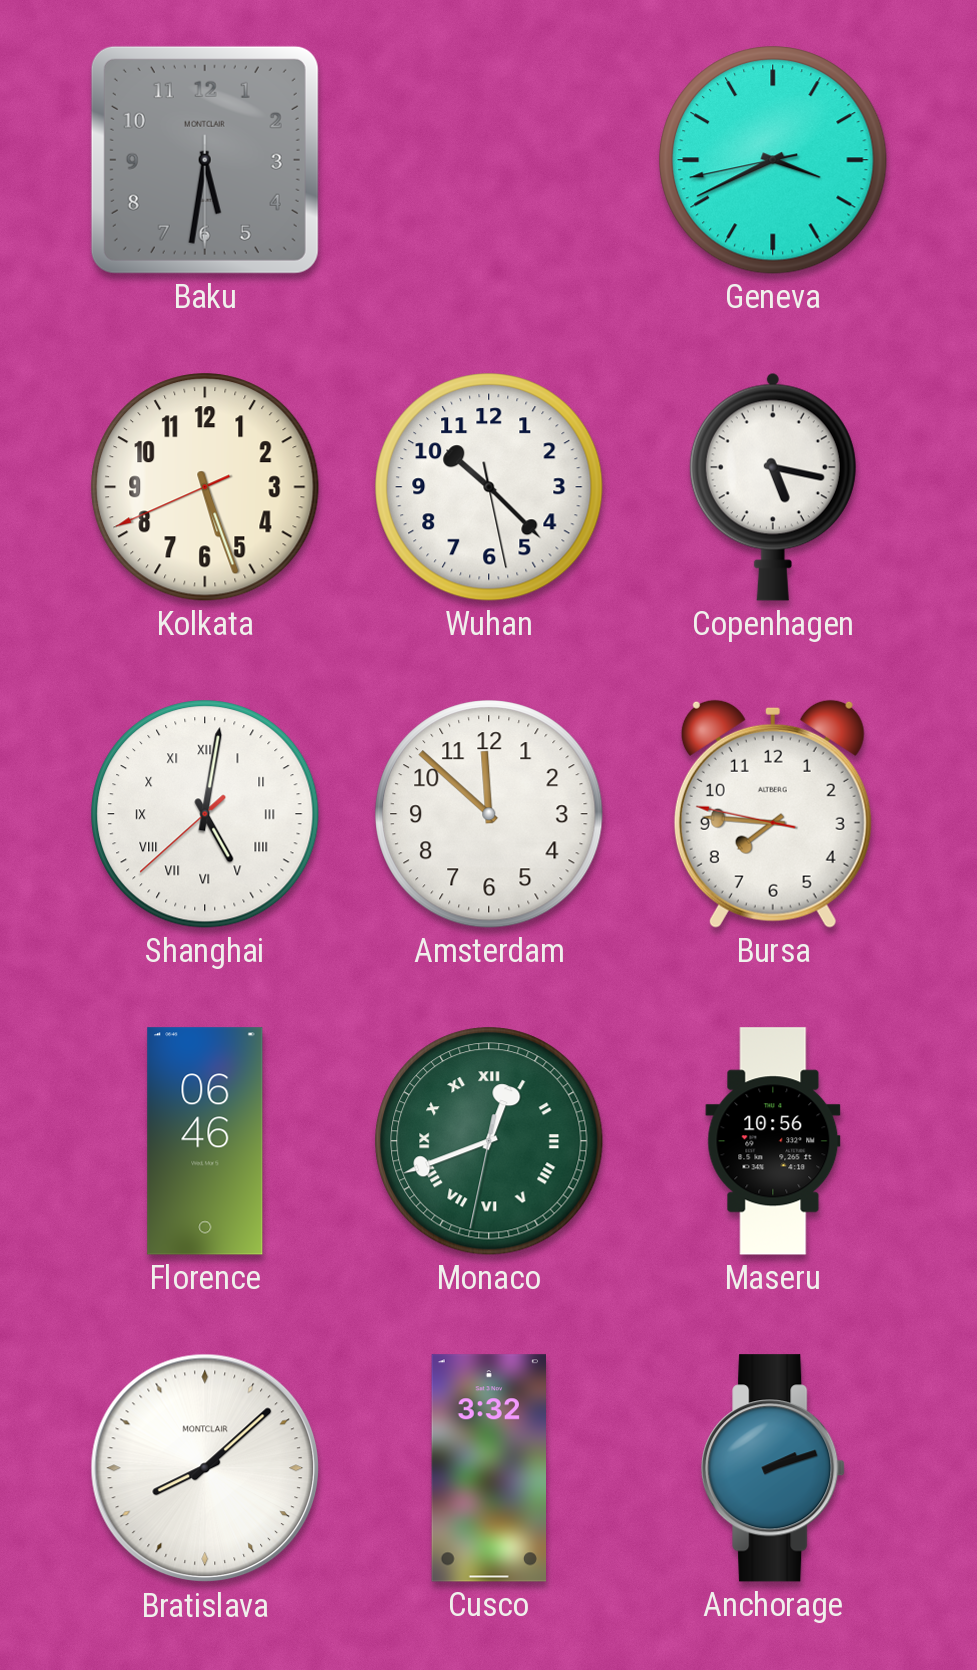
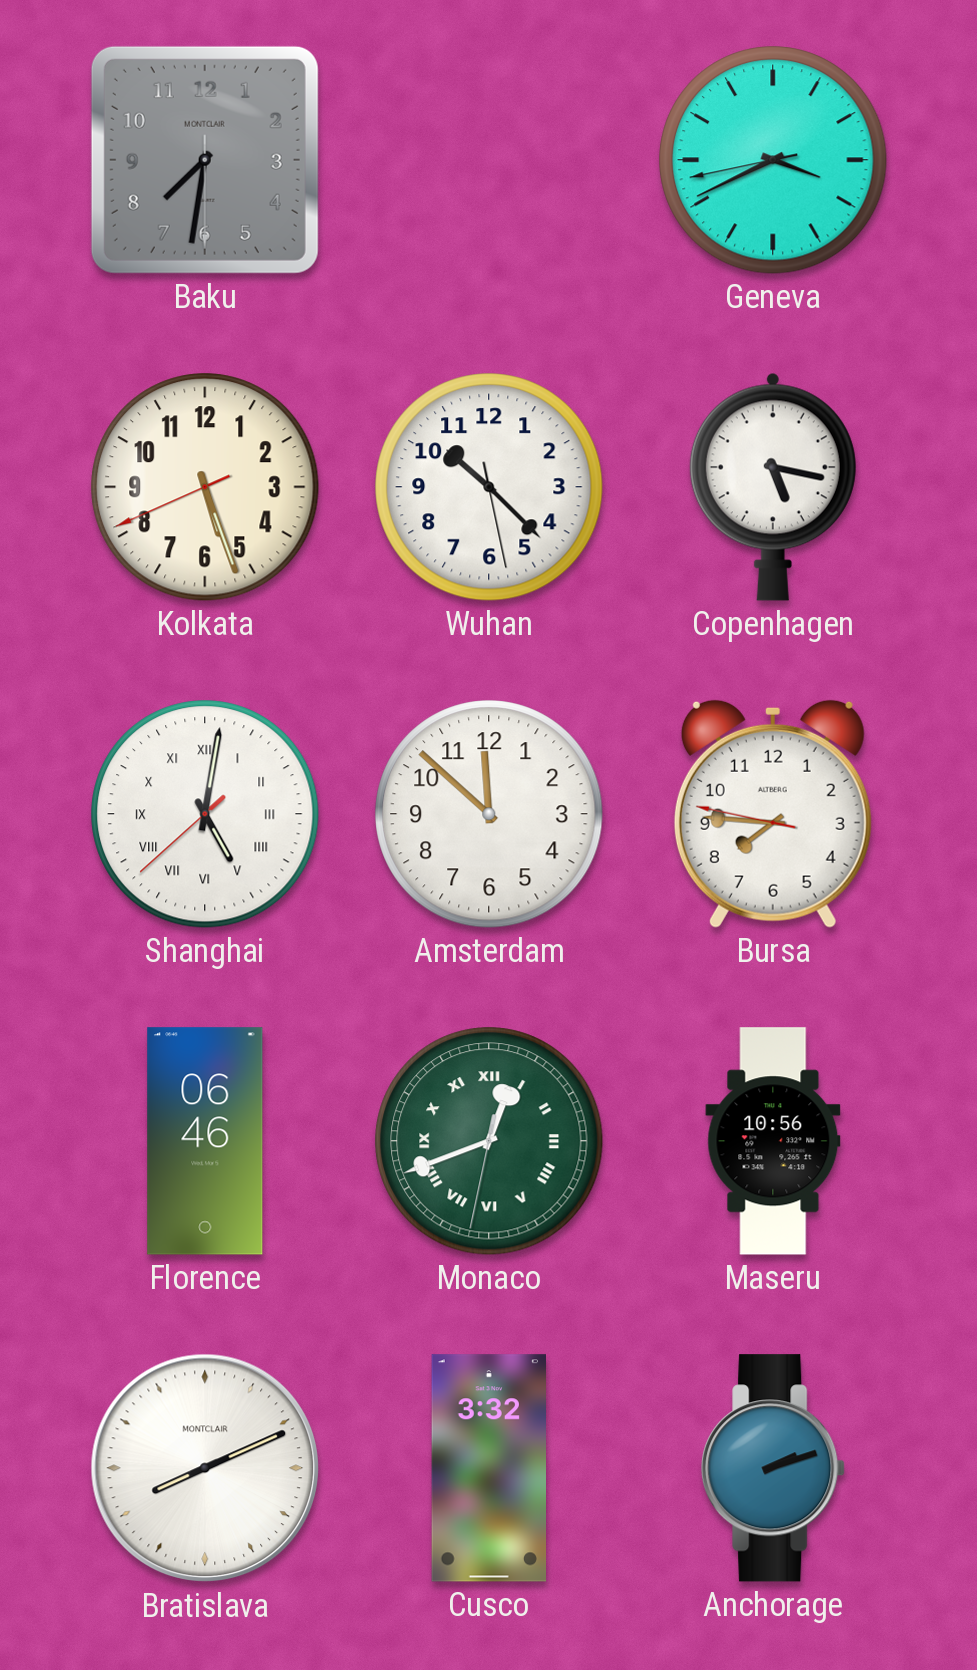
Baku: 5:31 -> 7:31
Bratislava: 8:08 -> 8:11
